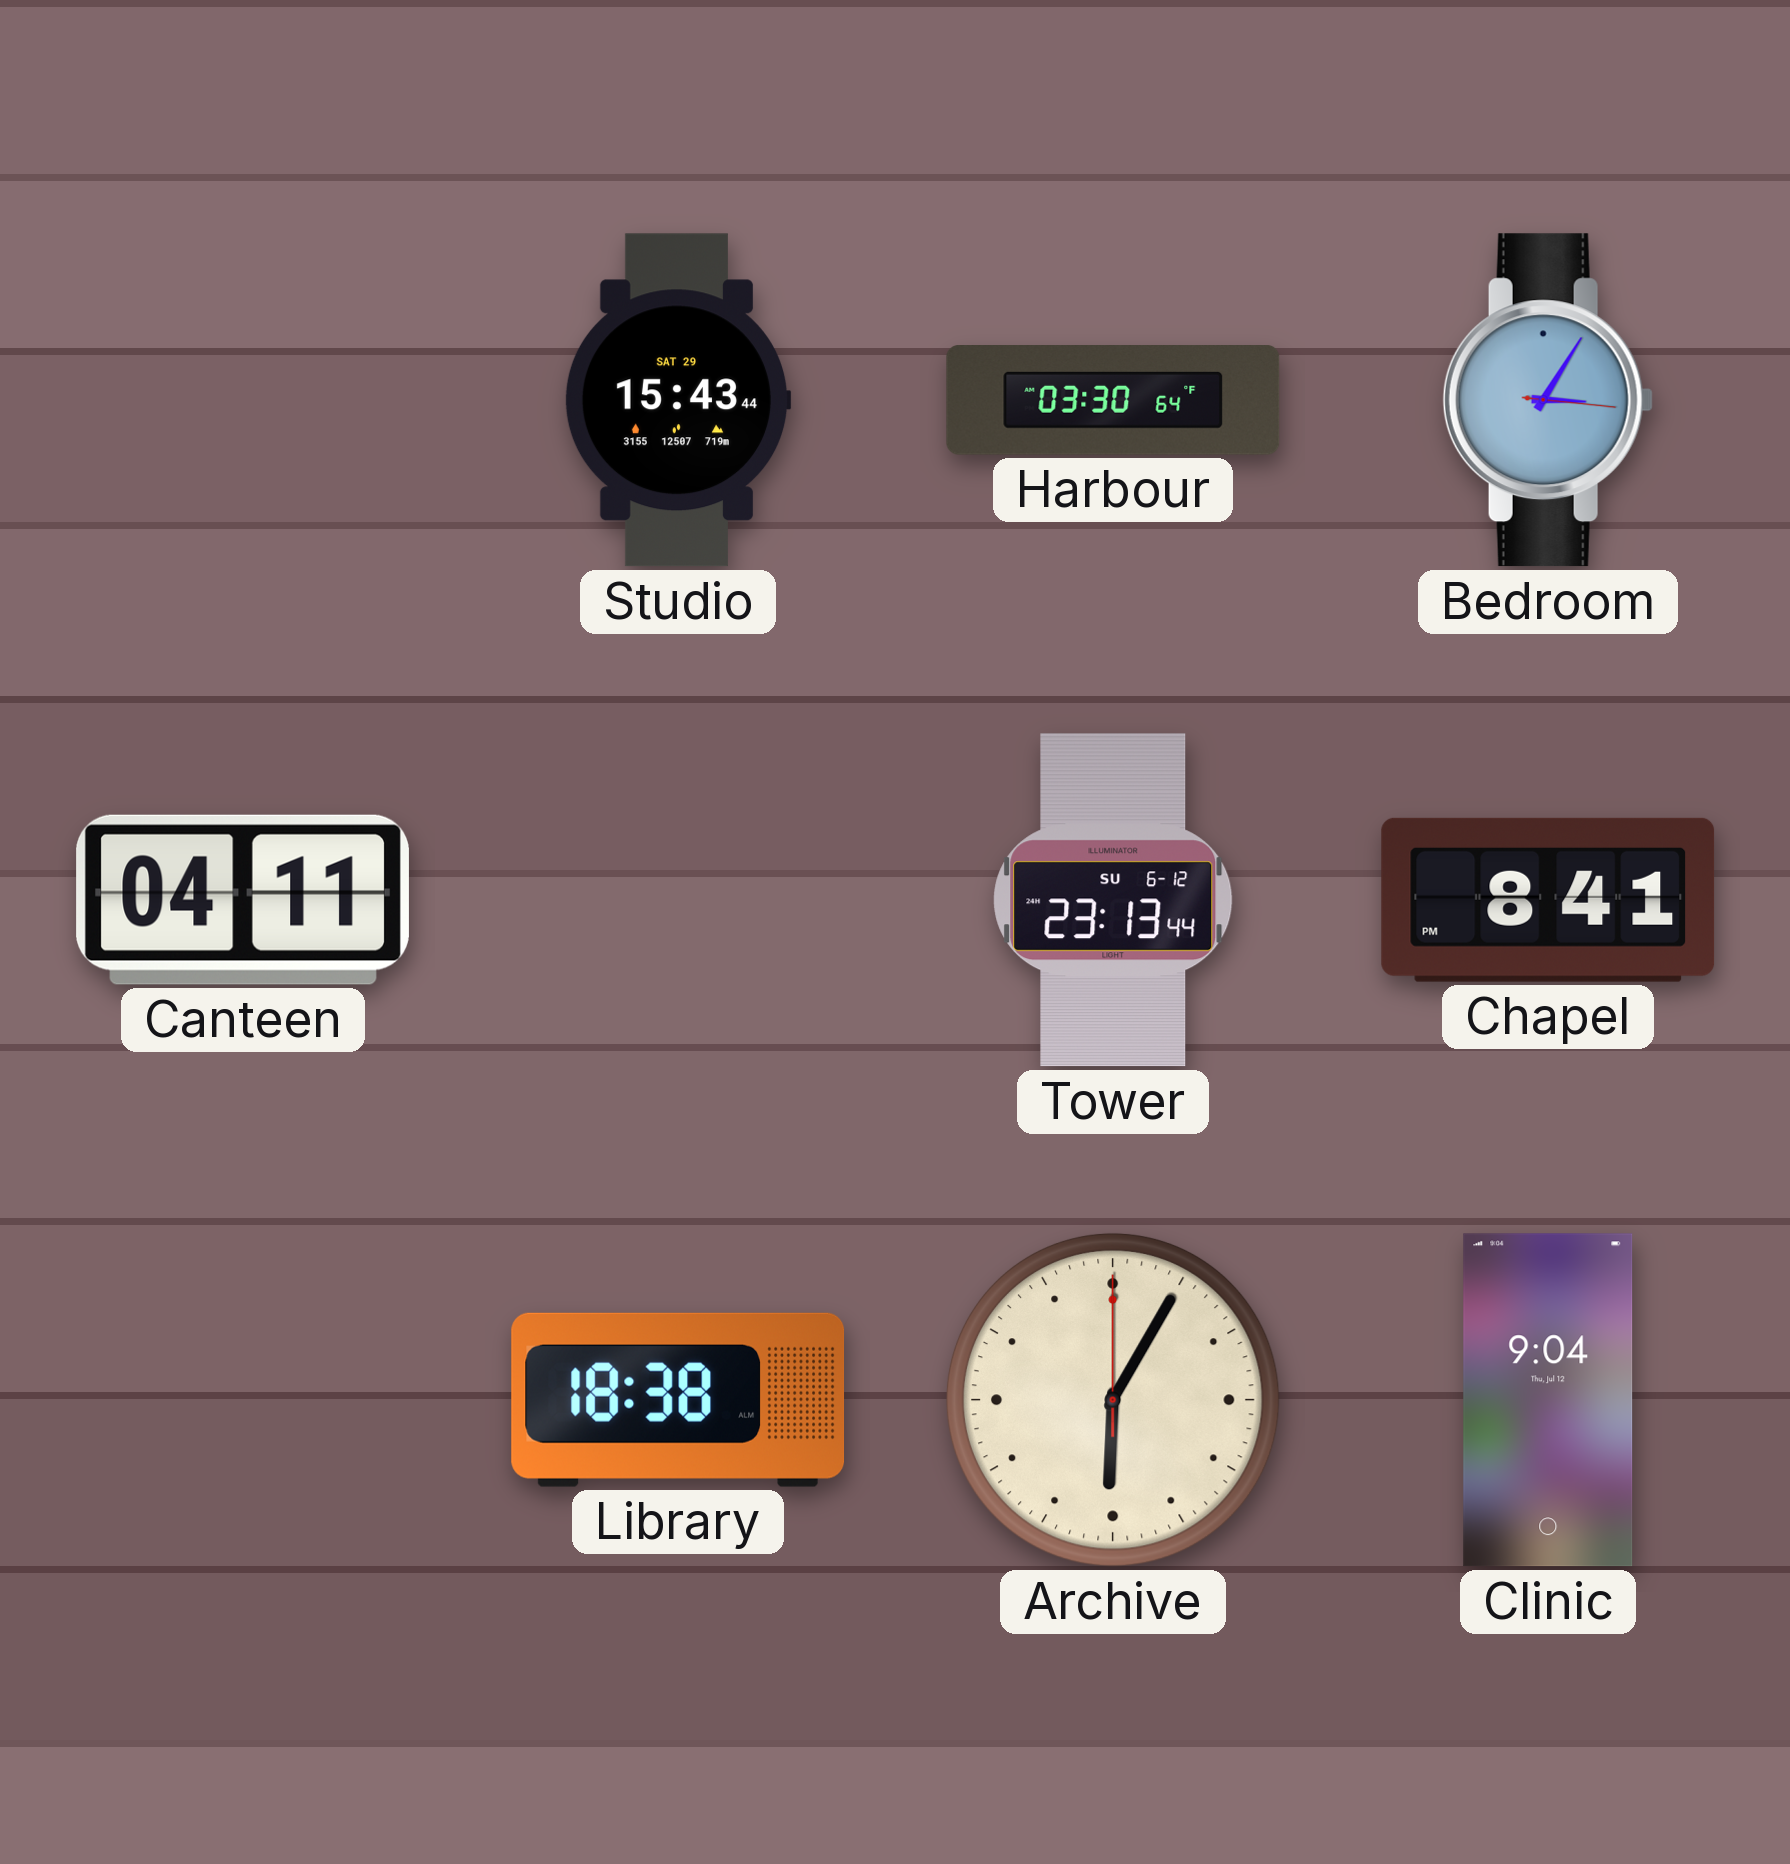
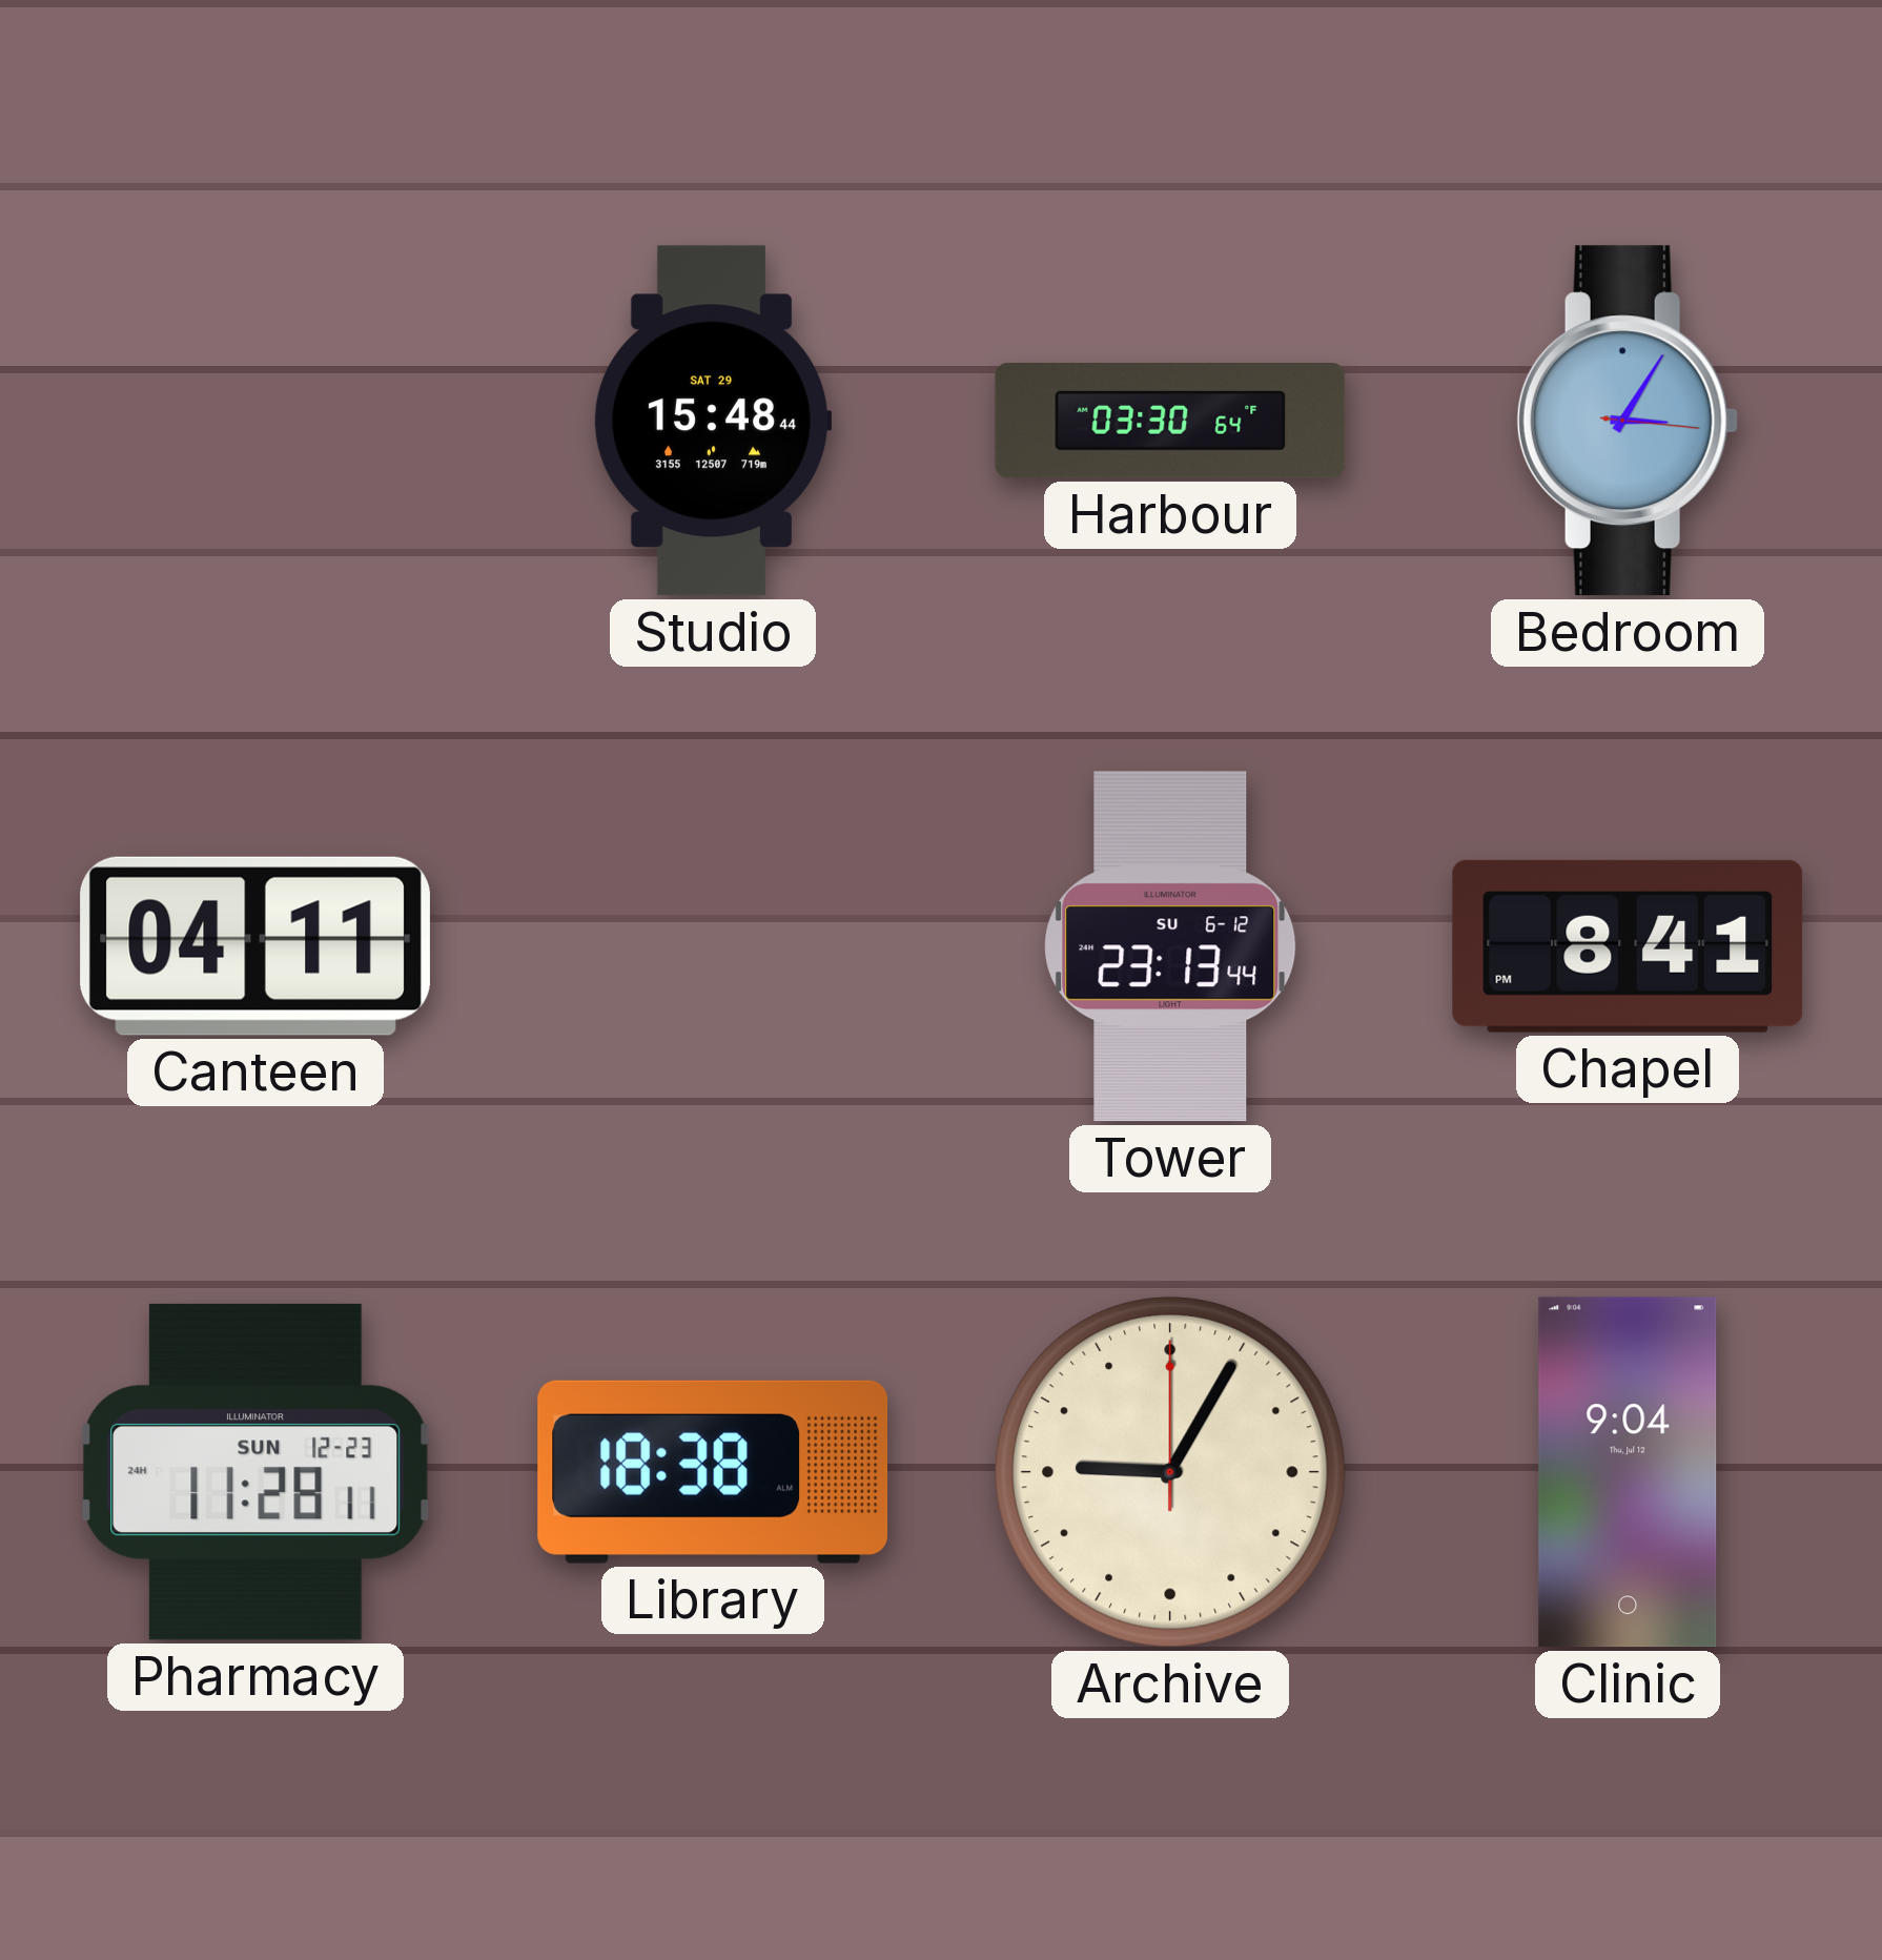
Studio: 15:43 -> 15:48
Pharmacy: none -> 11:28
Archive: 6:05 -> 9:05
